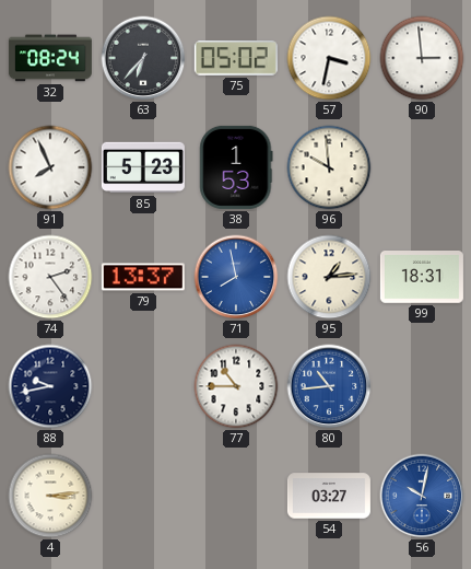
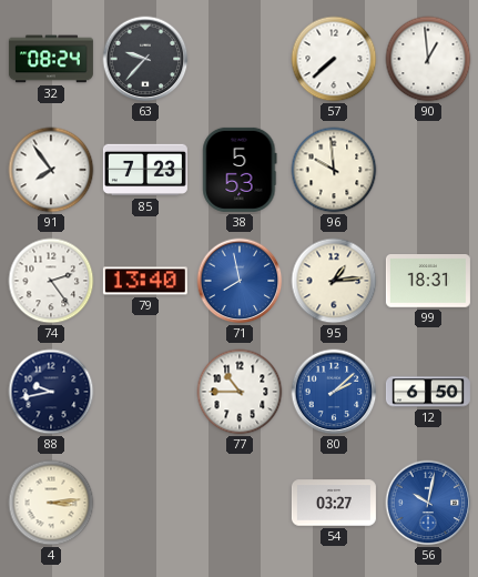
63: 6:37 -> 9:37
75: 05:02 -> none
57: 3:32 -> 7:38
90: 2:59 -> 12:59
91: 7:56 -> 7:54
85: 5:23 -> 7:23
38: 1:53 -> 5:53
79: 13:37 -> 13:40
80: 10:44 -> 2:08
12: none -> 6:50
